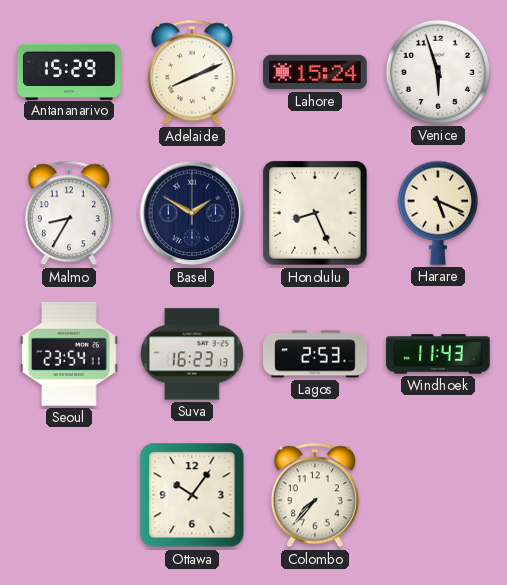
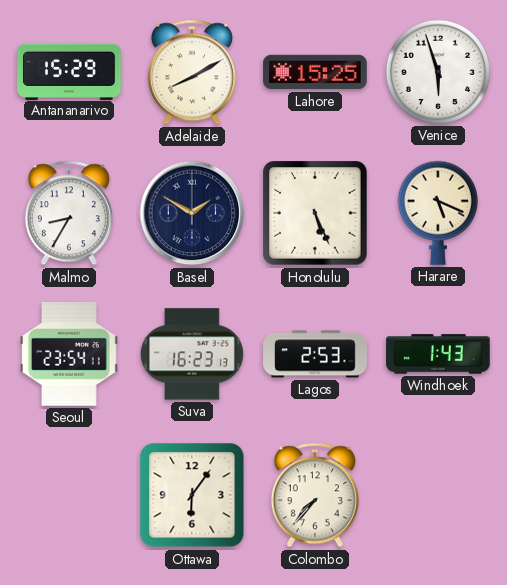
Adelaide: 8:11 -> 8:10
Lahore: 15:24 -> 15:25
Honolulu: 8:26 -> 5:26
Windhoek: 11:43 -> 1:43
Ottawa: 10:06 -> 6:06
